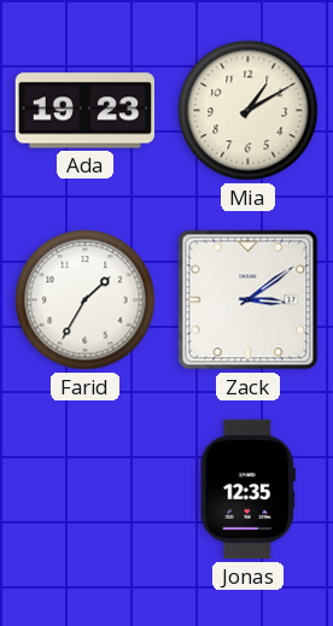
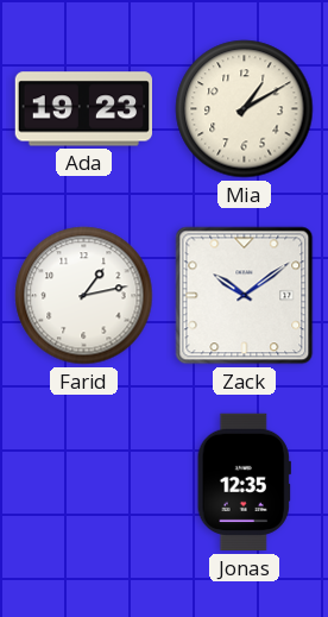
Farid: 1:35 -> 1:13
Zack: 3:09 -> 10:09
